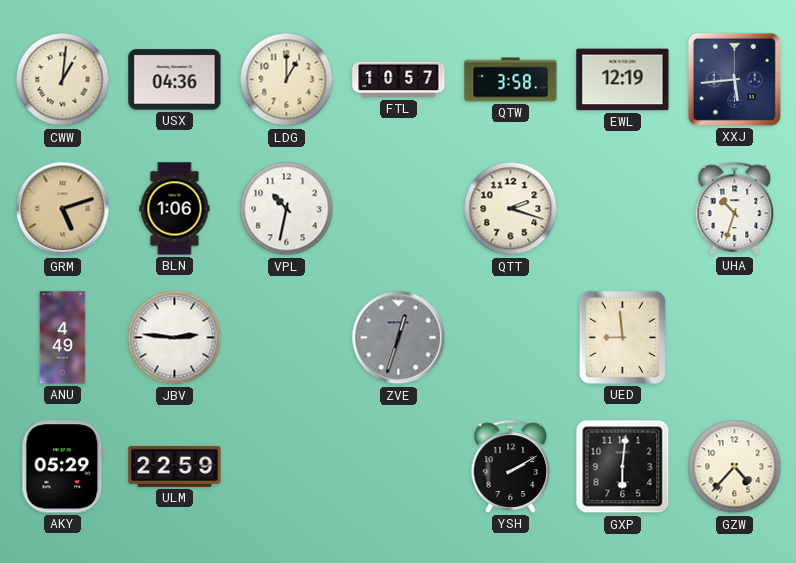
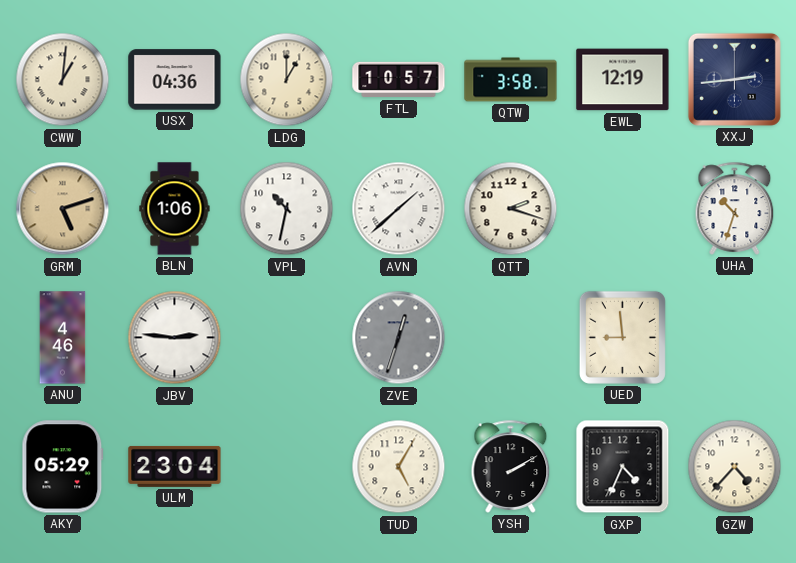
XXJ: 5:44 -> 2:44
AVN: none -> 1:38
ANU: 4:49 -> 4:46
ULM: 22:59 -> 23:04
TUD: none -> 5:05
GXP: 6:01 -> 4:34
